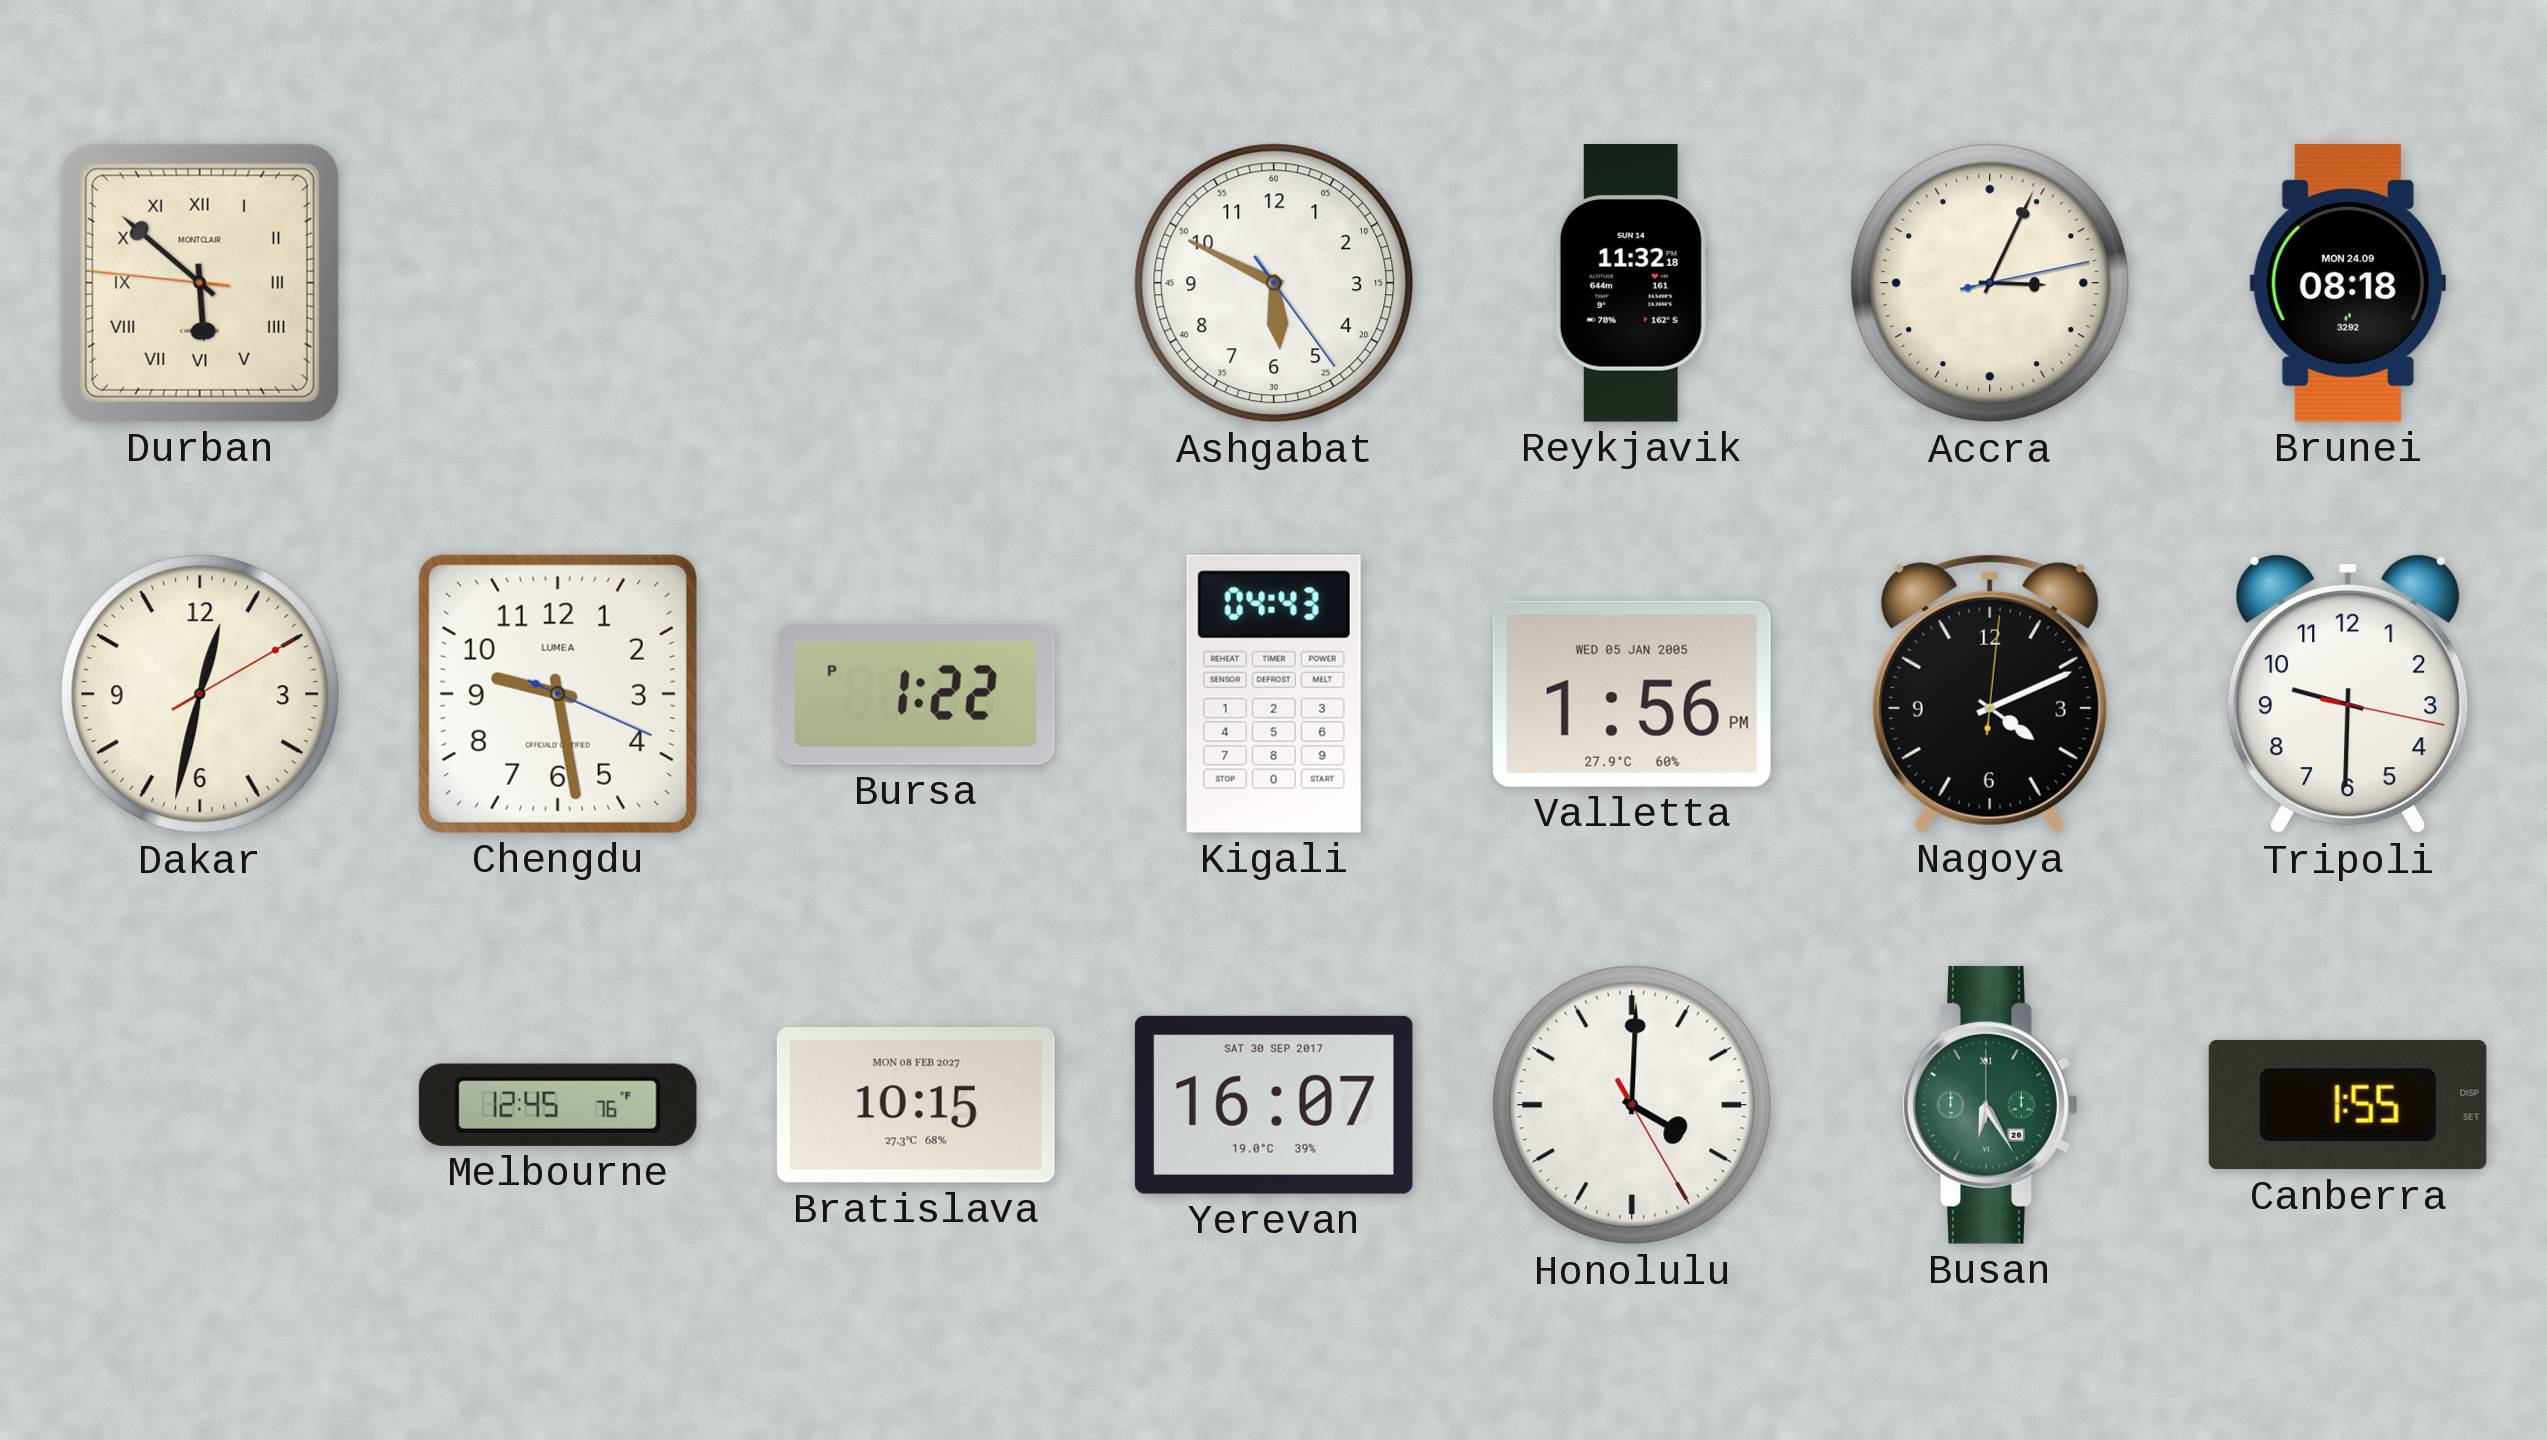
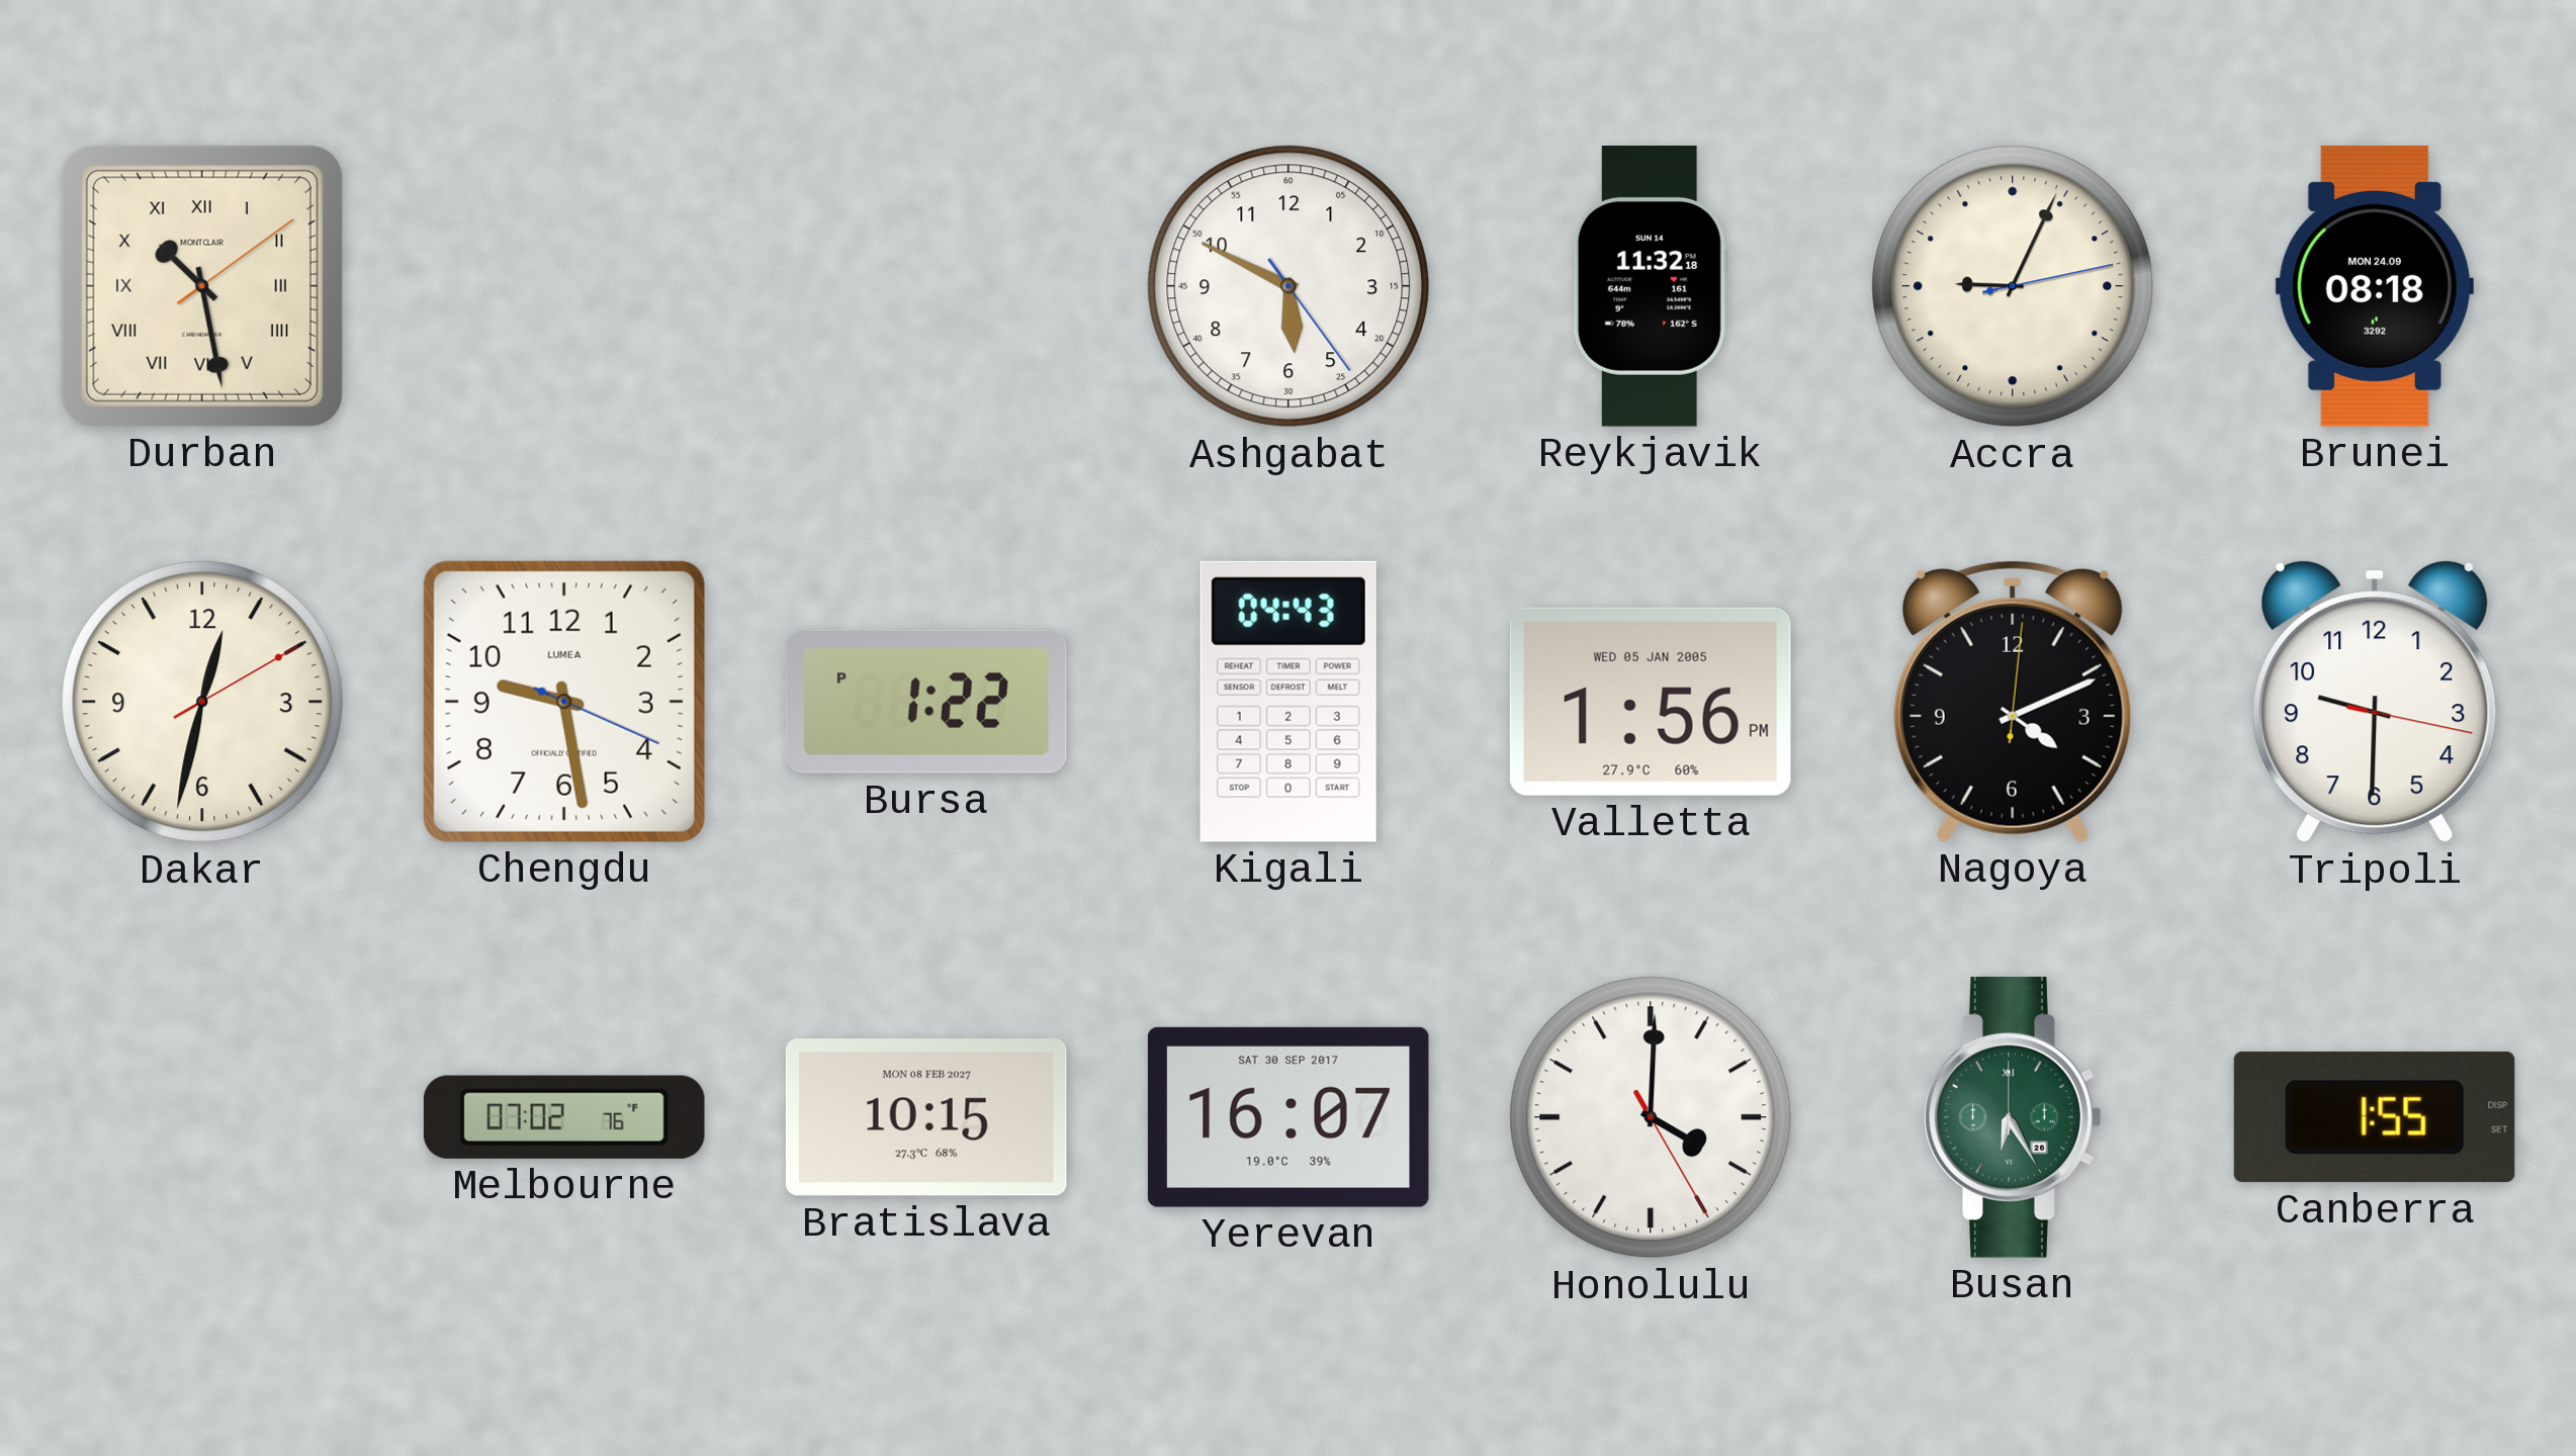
Durban: 5:51 -> 10:28
Accra: 3:04 -> 9:04
Melbourne: 12:45 -> 07:02
